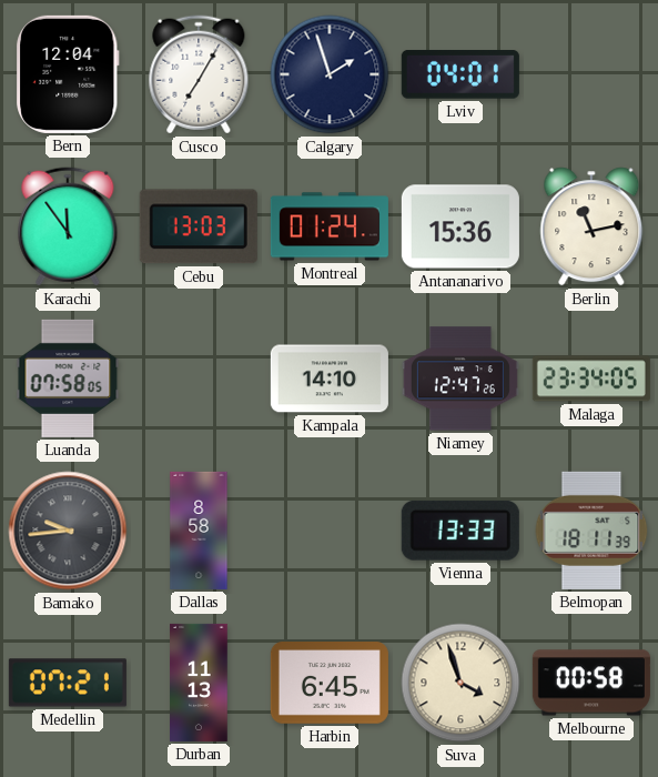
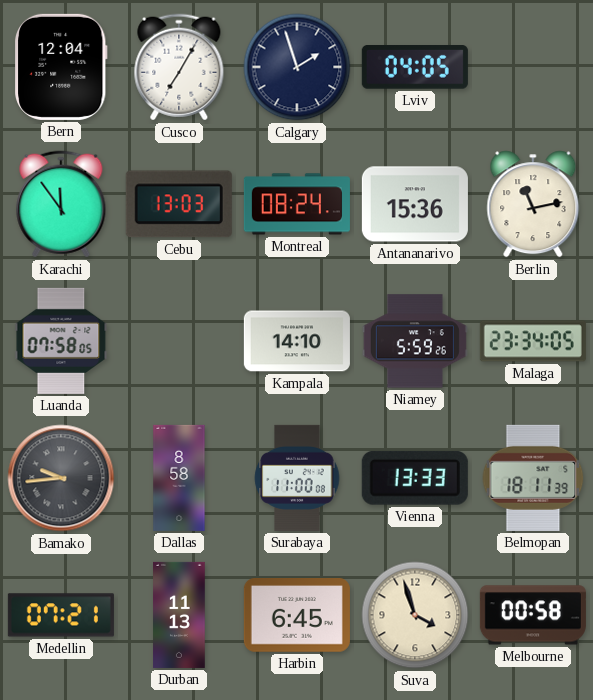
Lviv: 04:01 -> 04:05
Montreal: 01:24 -> 08:24
Niamey: 12:47 -> 5:59
Surabaya: none -> 11:00
